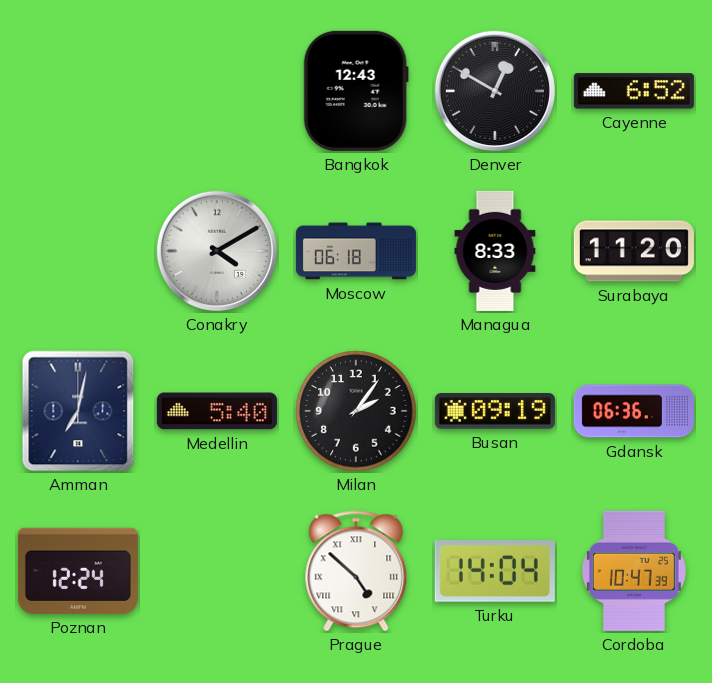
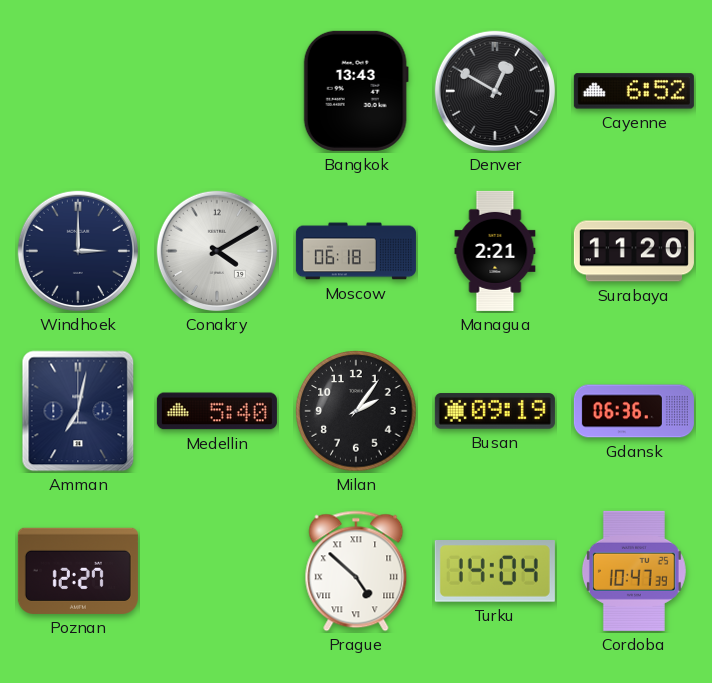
Bangkok: 12:43 -> 13:43
Windhoek: none -> 3:00
Managua: 8:33 -> 2:21
Poznan: 12:24 -> 12:27
